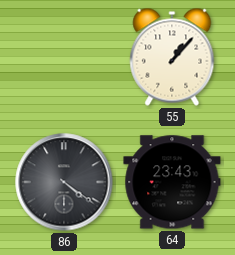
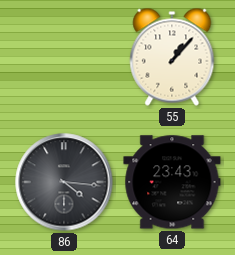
86: 4:21 -> 4:16
